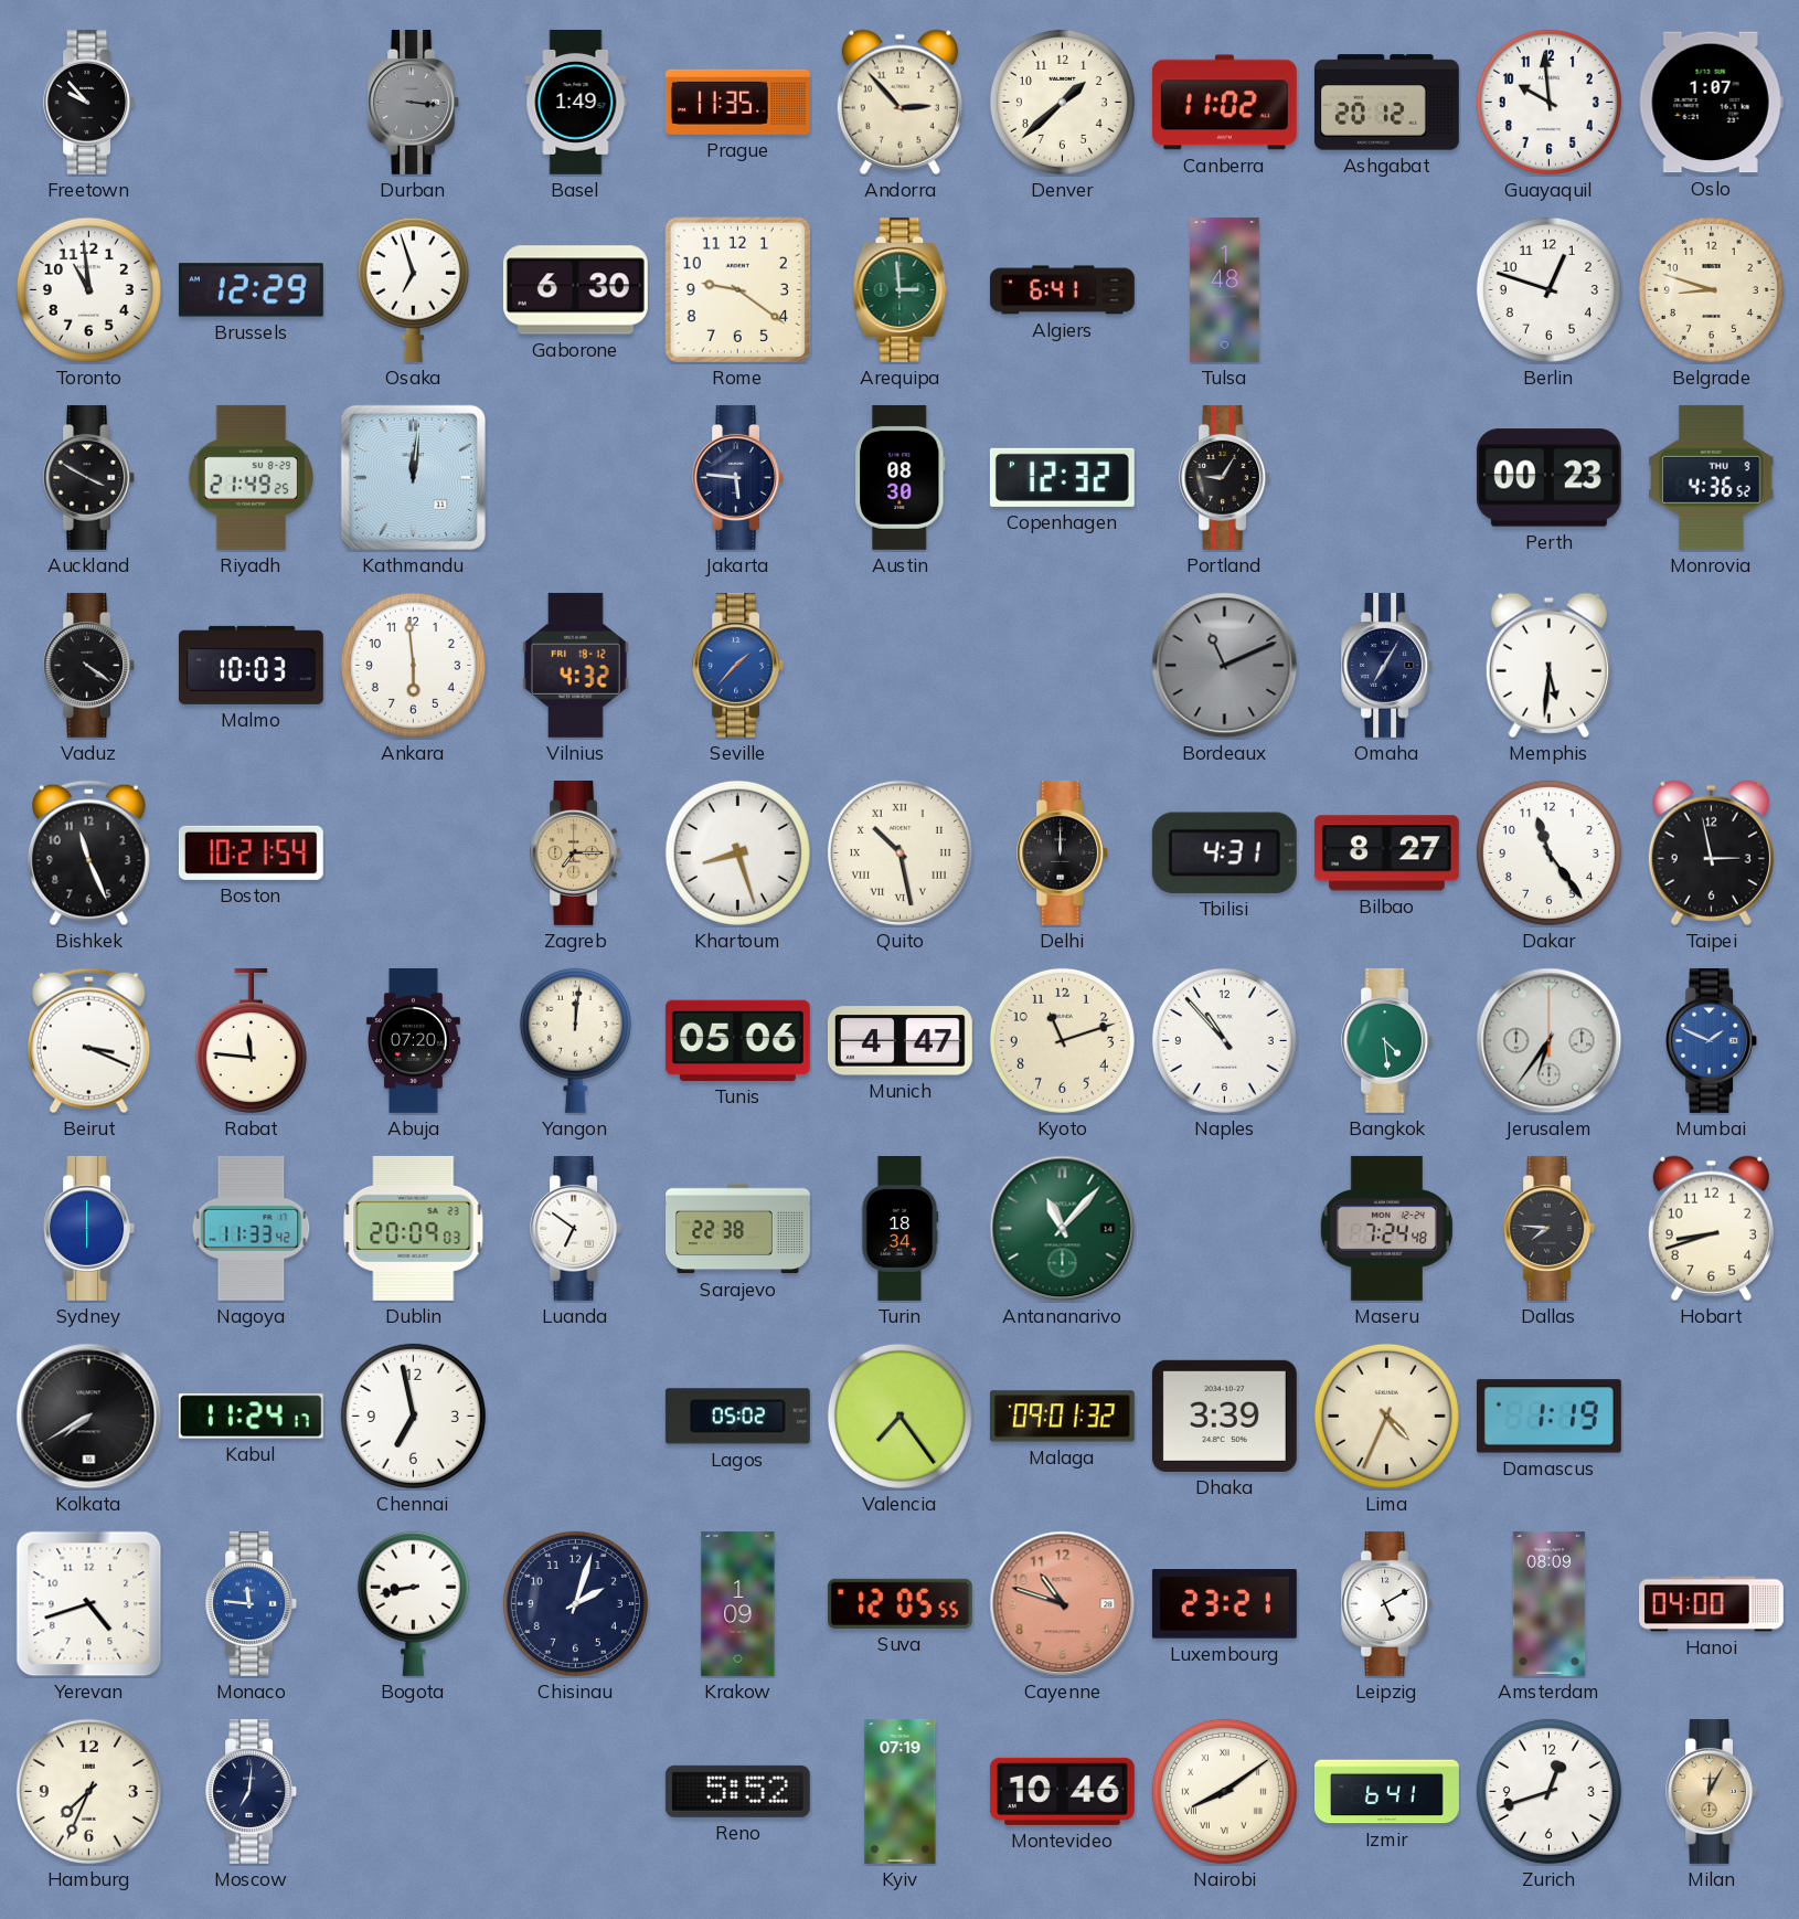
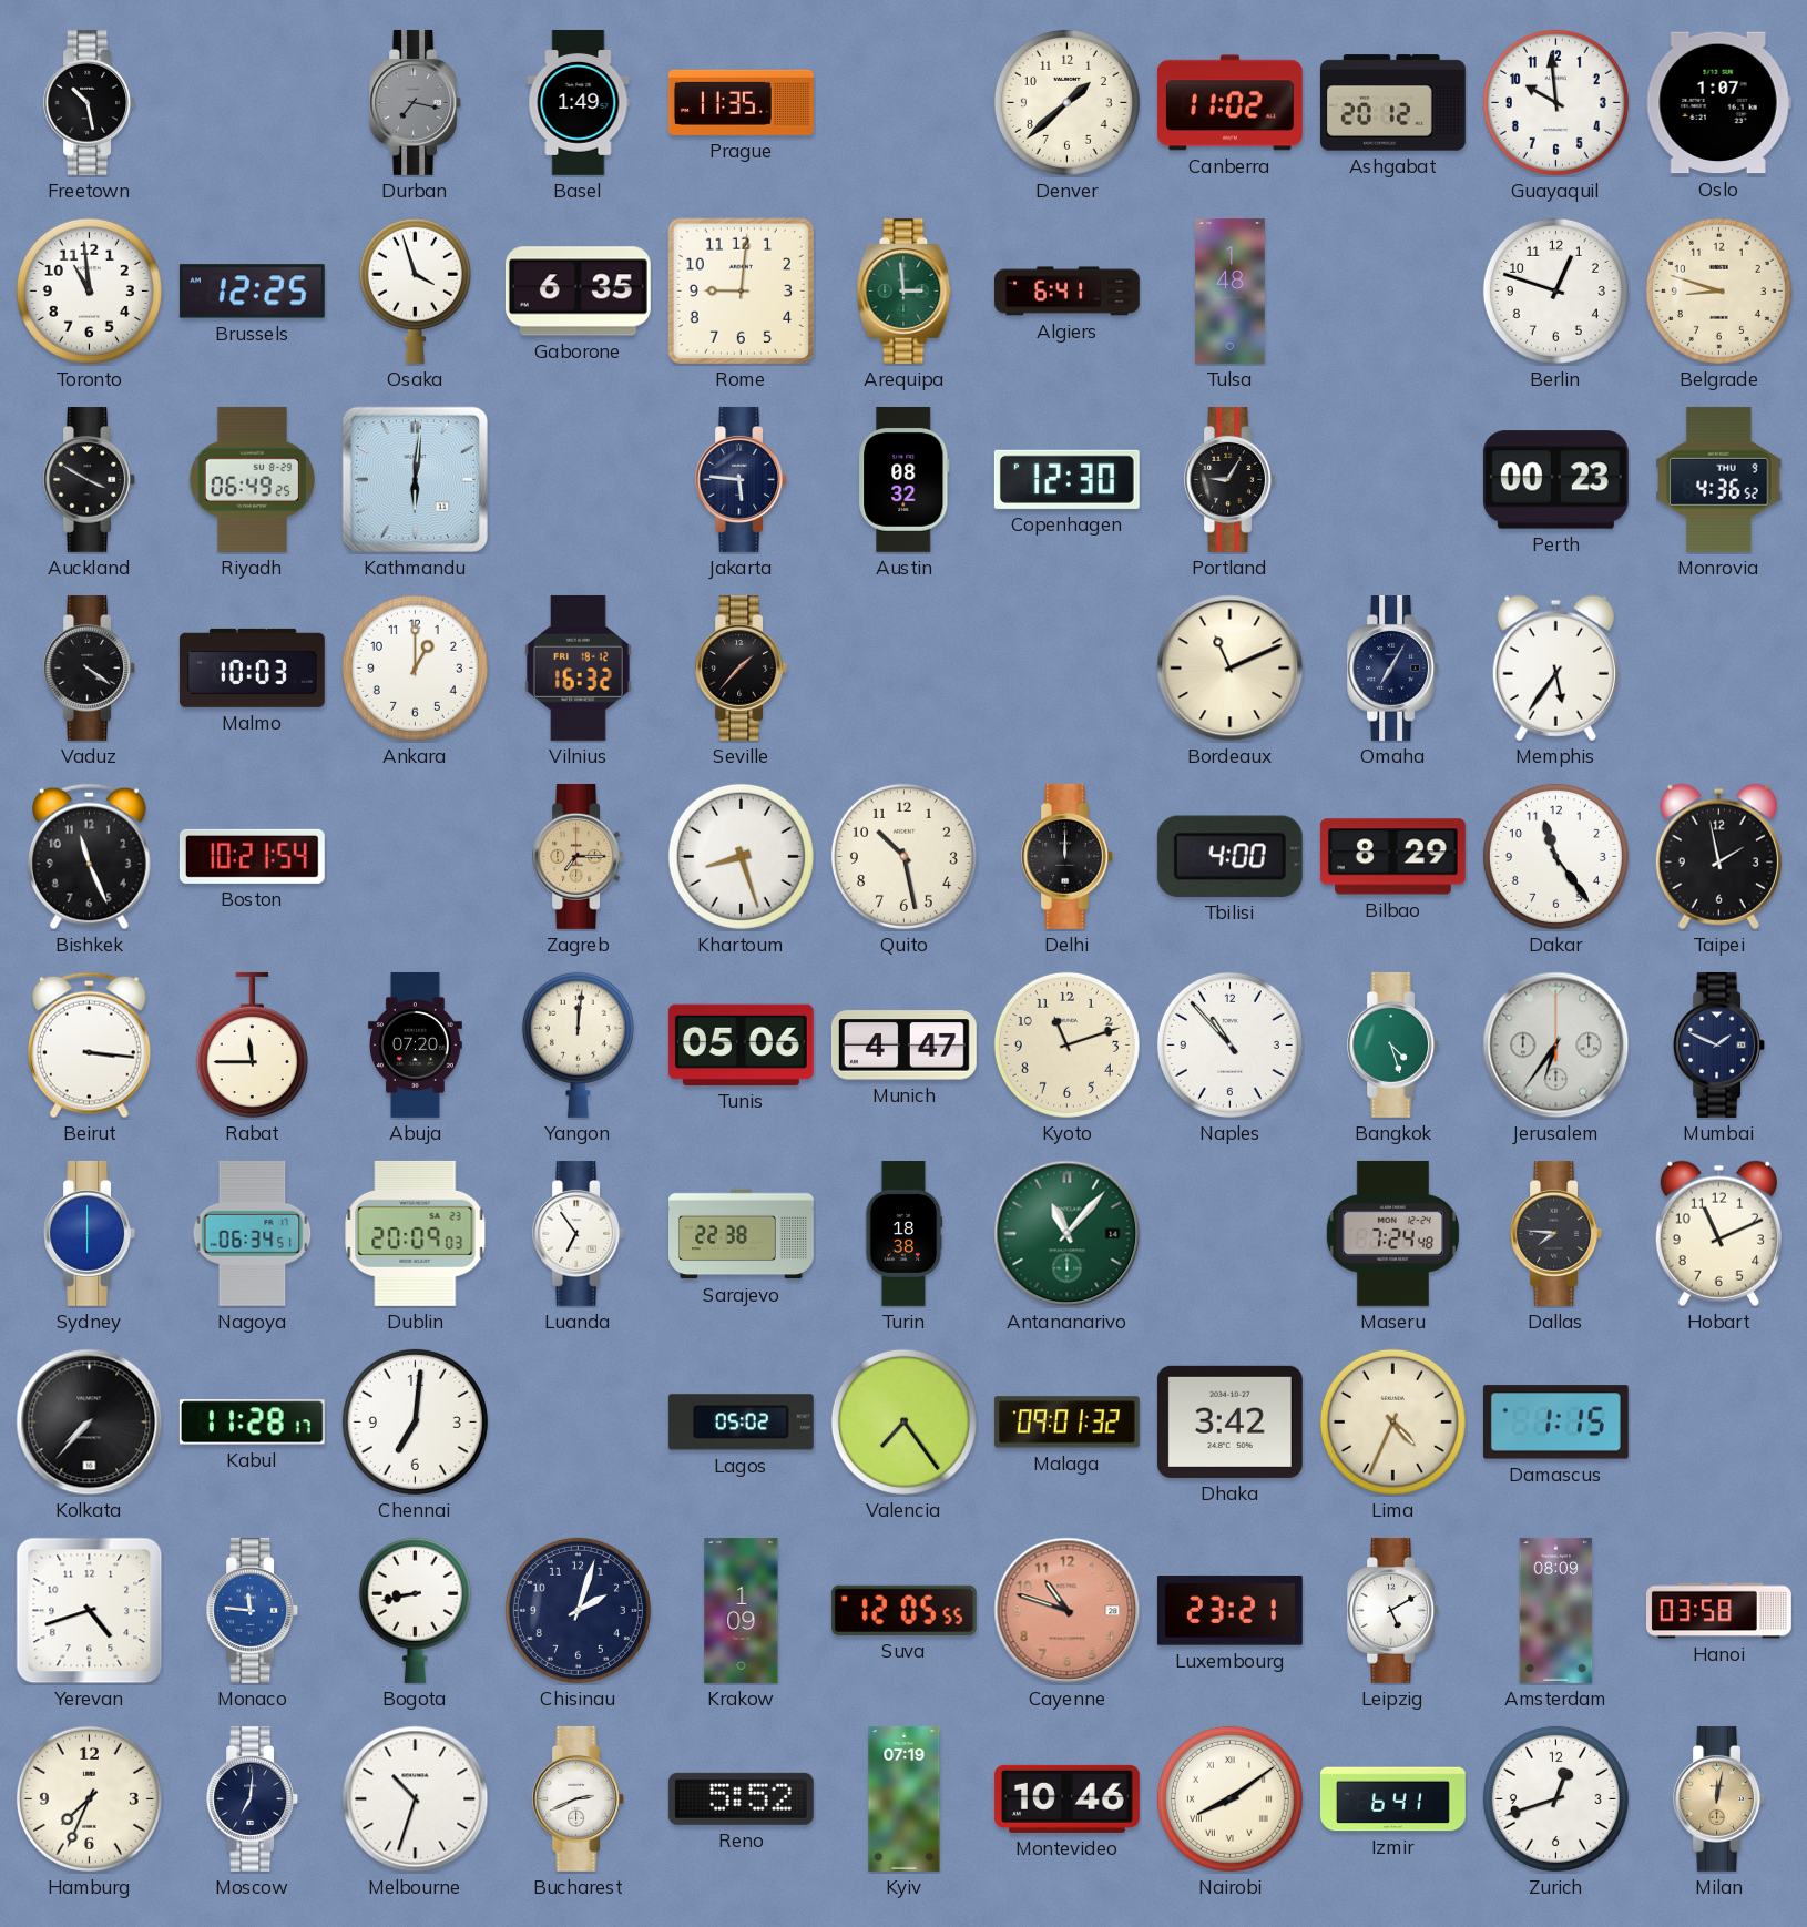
Freetown: 9:53 -> 10:28
Durban: 3:16 -> 7:17
Andorra: 2:53 -> none
Brussels: 12:29 -> 12:25
Osaka: 6:57 -> 3:57
Gaborone: 6:30 -> 6:35
Rome: 9:21 -> 9:01
Riyadh: 21:49 -> 06:49
Kathmandu: 12:01 -> 6:01
Austin: 08:30 -> 08:32
Copenhagen: 12:32 -> 12:30
Ankara: 5:59 -> 1:00
Vilnius: 4:32 -> 16:32
Seville dial: blue -> black
Bordeaux dial: grey -> cream
Memphis: 5:31 -> 5:36
Quito numerals: Roman -> Arabic
Tbilisi: 4:31 -> 4:00
Bilbao: 8:27 -> 8:29
Taipei: 2:58 -> 1:58
Beirut: 3:19 -> 3:16
Rabat: 11:46 -> 11:45
Bangkok: 4:29 -> 4:27
Mumbai dial: blue -> navy
Nagoya: 11:33 -> 06:34
Luanda: 6:51 -> 6:54
Turin: 18:34 -> 18:38
Hobart: 8:42 -> 11:11
Kolkata: 7:40 -> 7:37
Kabul: 11:24 -> 11:28
Chennai: 6:58 -> 7:01
Dhaka: 3:39 -> 3:42
Damascus: 1:19 -> 1:15
Hanoi: 04:00 -> 03:58
Melbourne: none -> 10:33
Bucharest: none -> 2:41
Milan: 12:05 -> 12:02
